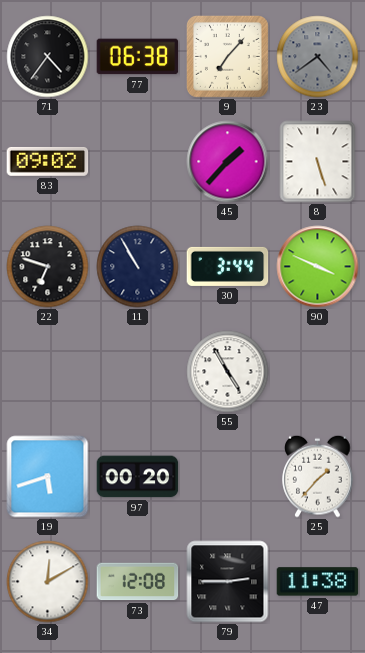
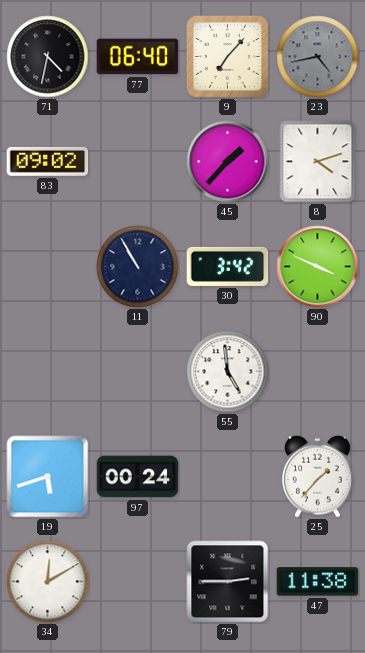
71: 4:36 -> 4:32
77: 06:38 -> 06:40
23: 4:39 -> 4:43
8: 5:27 -> 4:12
22: 6:48 -> none
30: 3:44 -> 3:42
55: 4:55 -> 4:59
97: 00:20 -> 00:24
73: 12:08 -> none
